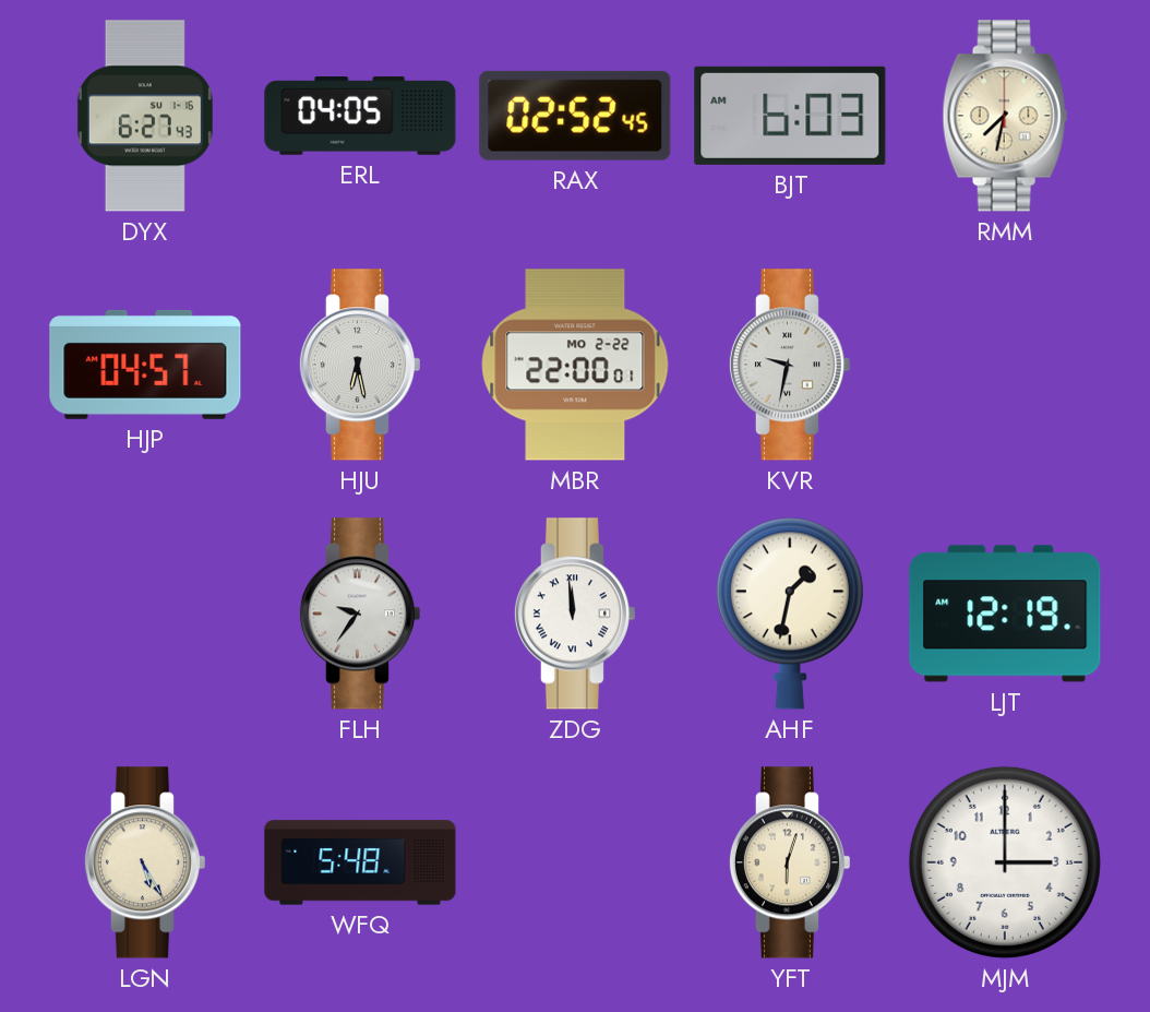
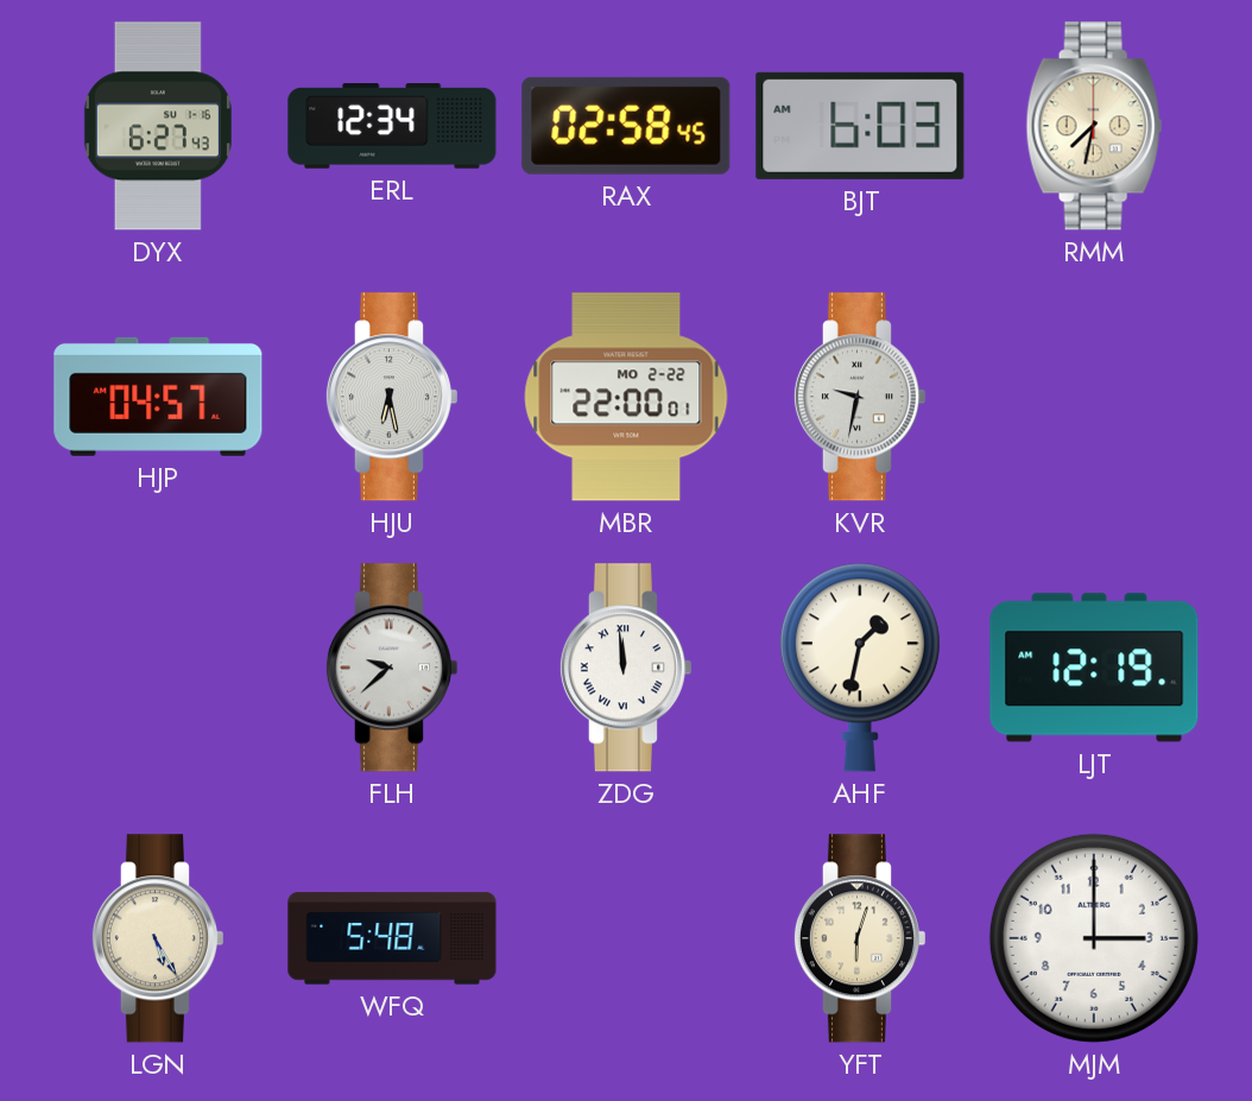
ERL: 04:05 -> 12:34
RAX: 02:52 -> 02:58
FLH: 9:36 -> 9:38
